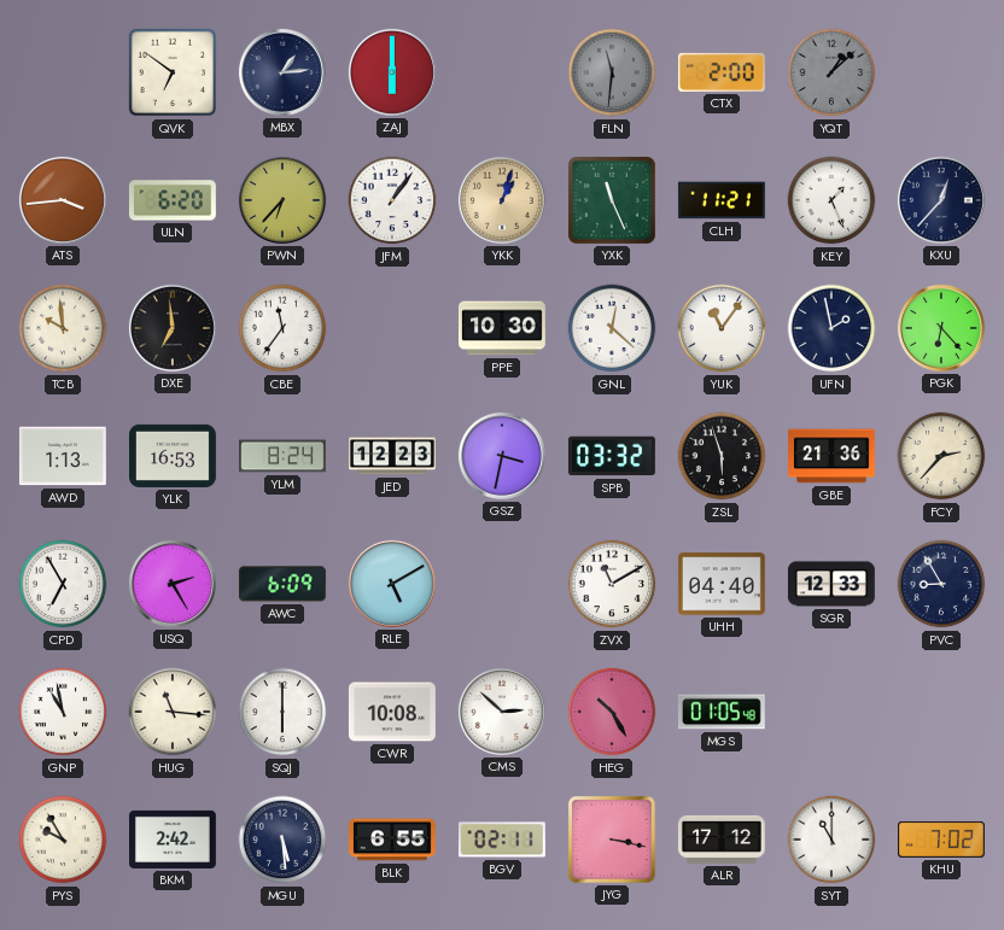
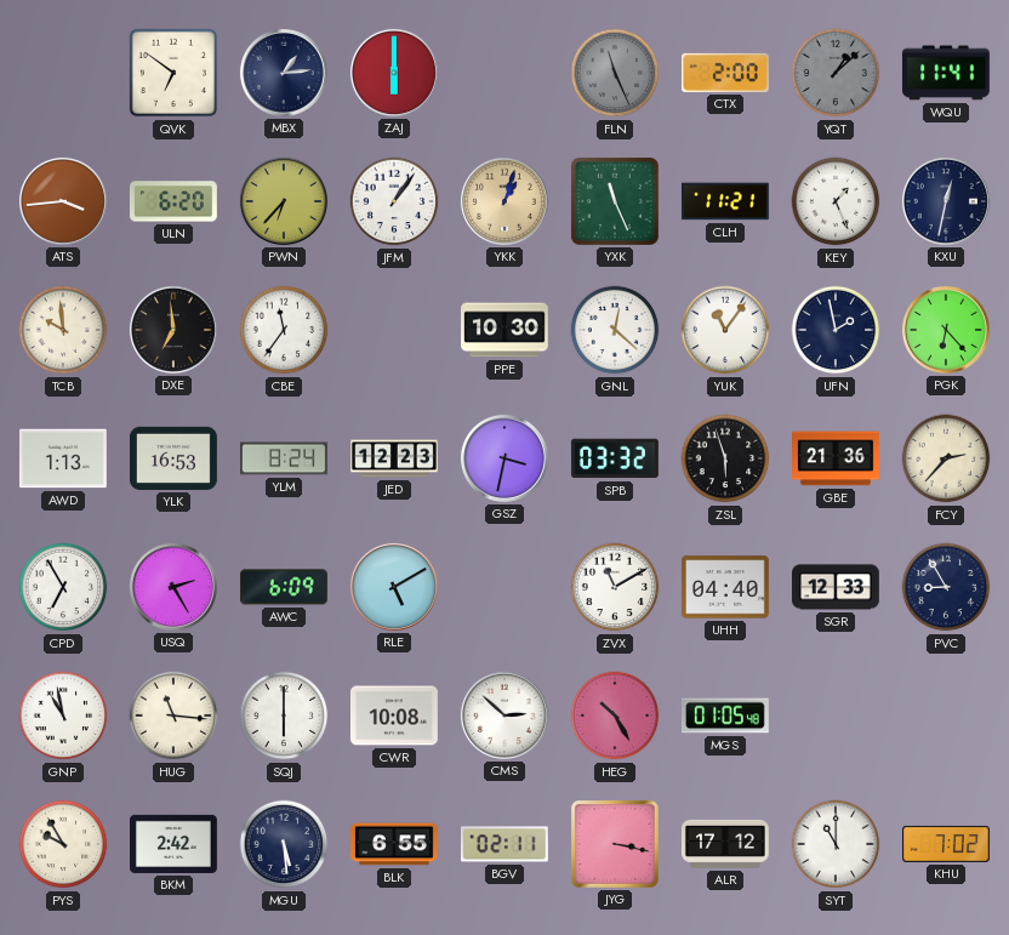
FLN: 11:31 -> 11:26
WQU: none -> 11:41
KXU: 12:37 -> 12:32
